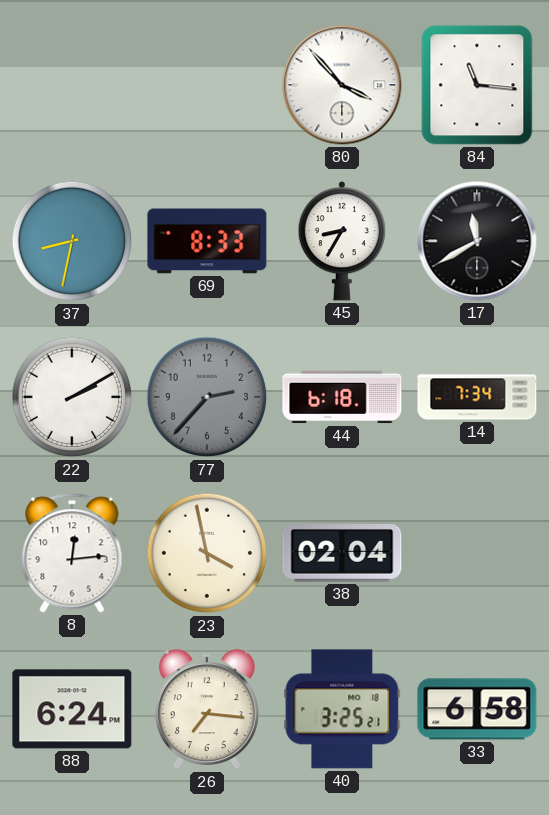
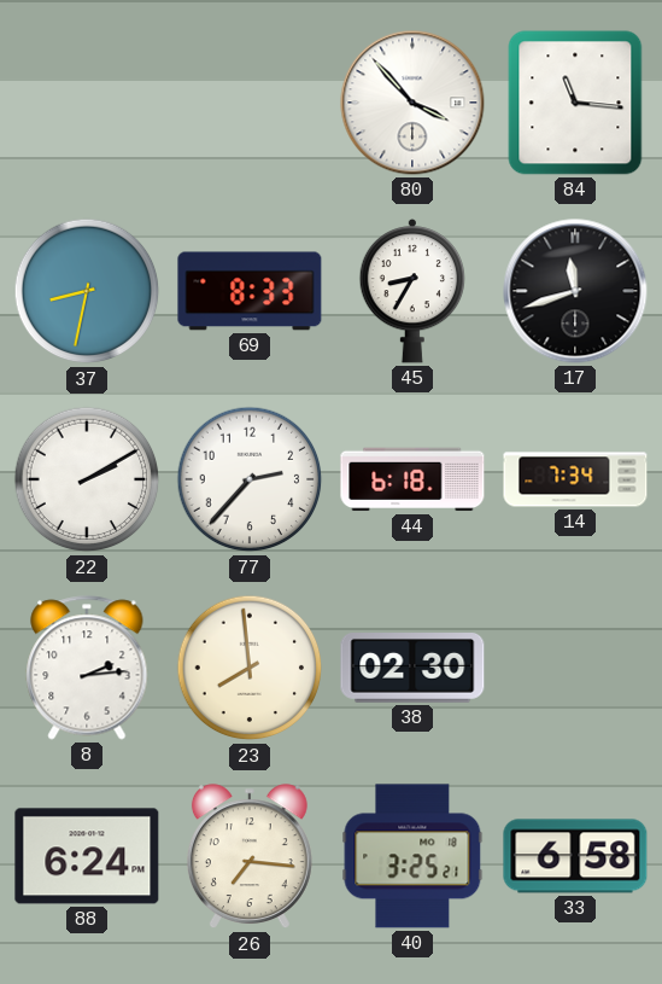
17: 11:40 -> 11:42
77 dial: grey -> white
8: 12:14 -> 2:14
23: 3:58 -> 7:59
38: 02:04 -> 02:30
